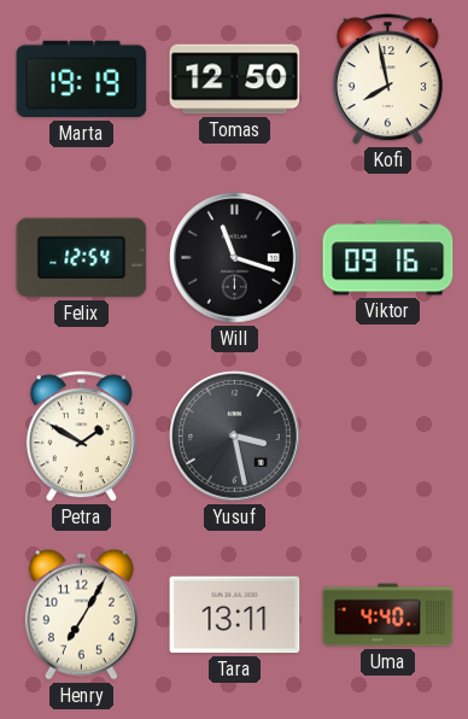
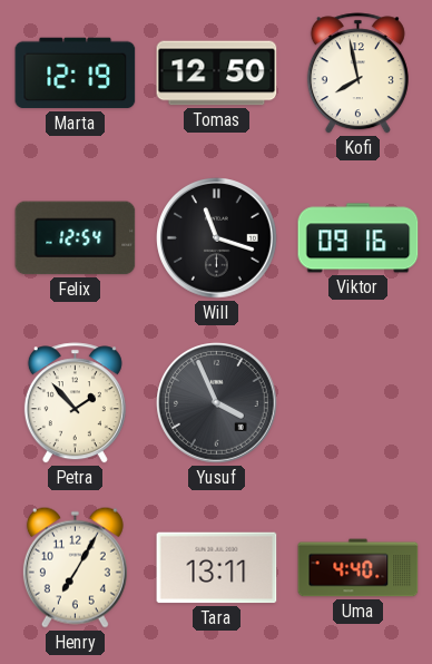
Marta: 19:19 -> 12:19
Petra: 1:50 -> 1:53
Yusuf: 3:28 -> 3:56
